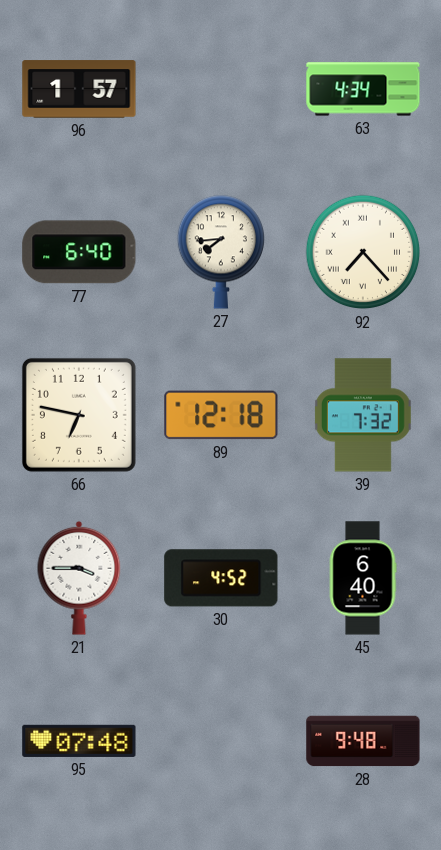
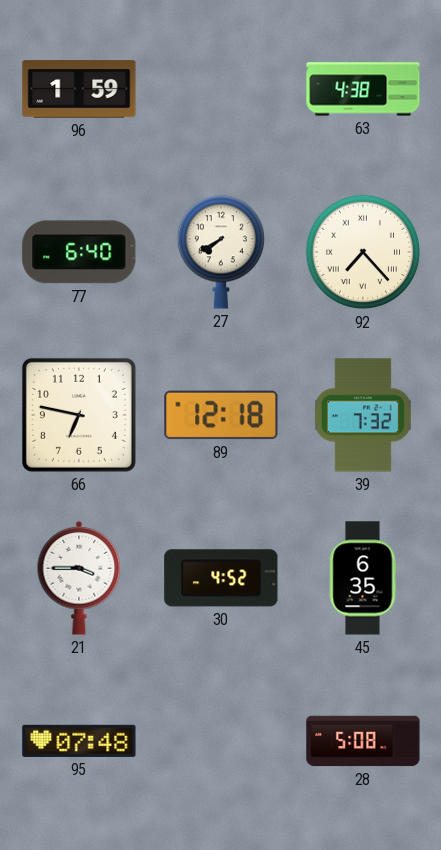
96: 1:57 -> 1:59
63: 4:34 -> 4:38
27: 7:44 -> 7:40
45: 6:40 -> 6:35
28: 9:48 -> 5:08
